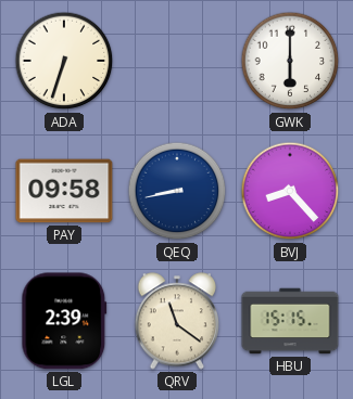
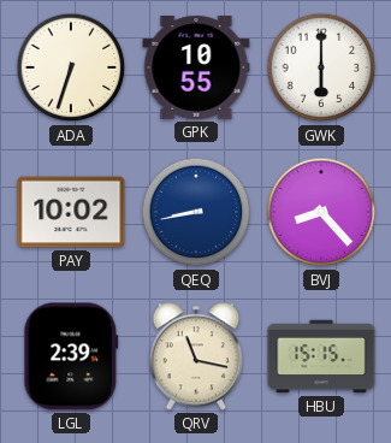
GPK: none -> 10:55
PAY: 09:58 -> 10:02
QRV: 11:21 -> 11:17
